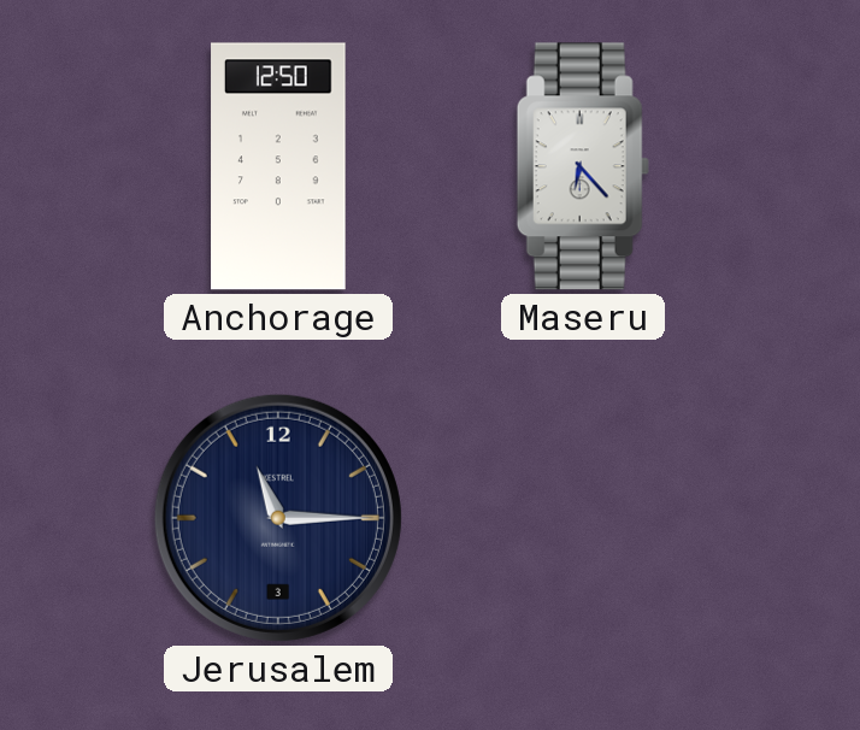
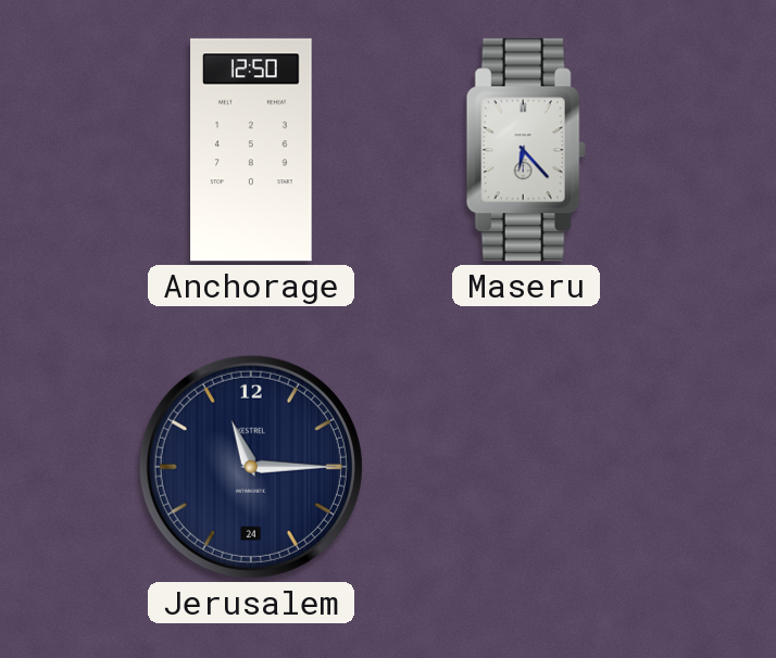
Jerusalem date: 3 -> 24
